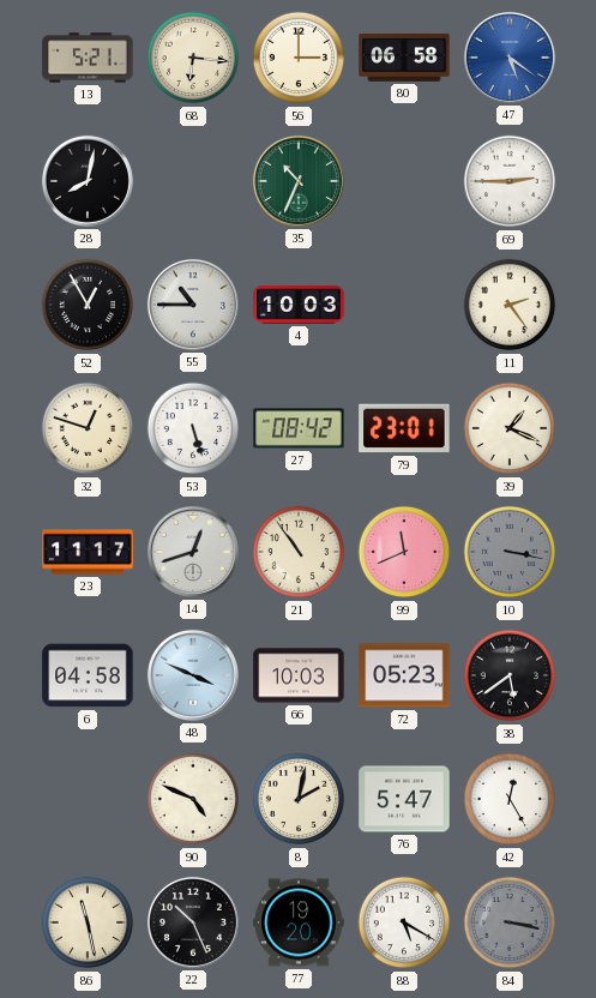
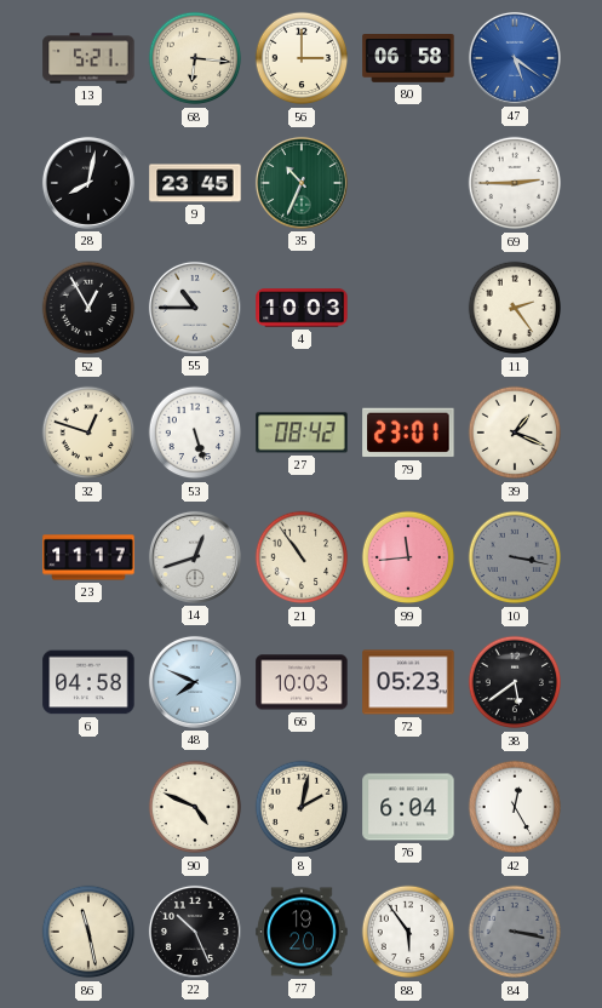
9: none -> 23:45
99: 11:41 -> 11:44
48: 3:49 -> 7:49
76: 5:47 -> 6:04
88: 5:20 -> 5:54
